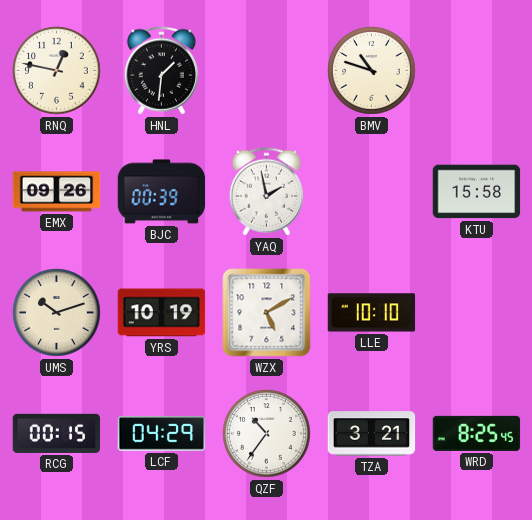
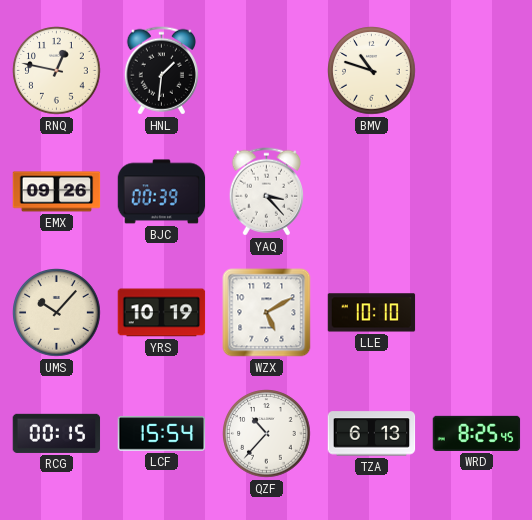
YAQ: 1:58 -> 3:23
KTU: 15:58 -> none
UMS: 10:12 -> 10:07
LCF: 04:29 -> 15:54
QZF: 10:36 -> 10:37
TZA: 3:21 -> 6:13
